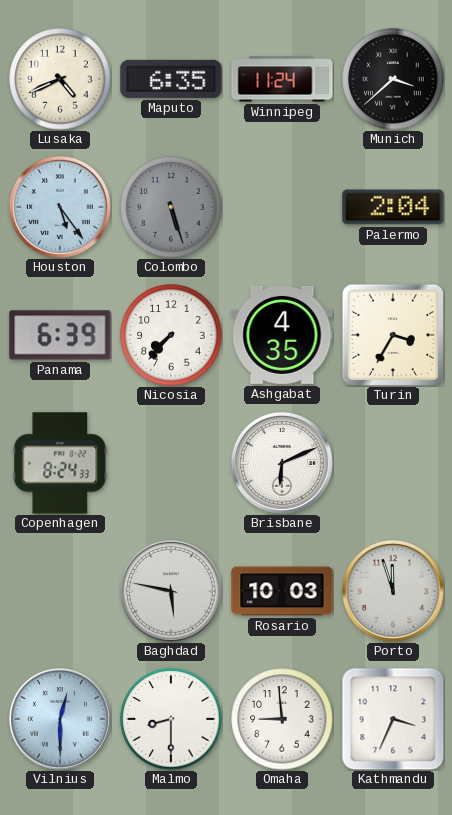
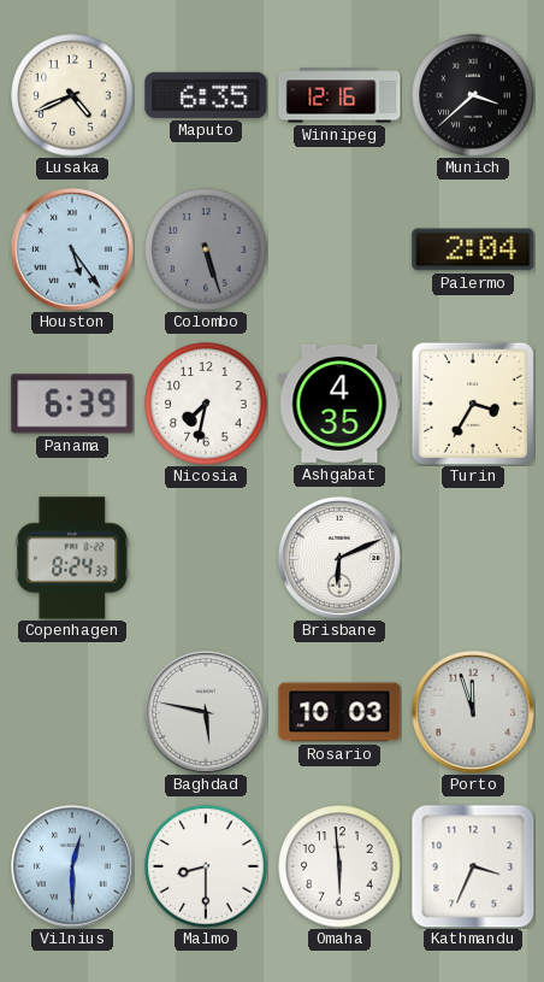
Winnipeg: 11:24 -> 12:16
Nicosia: 7:37 -> 7:32
Omaha: 8:59 -> 5:59
